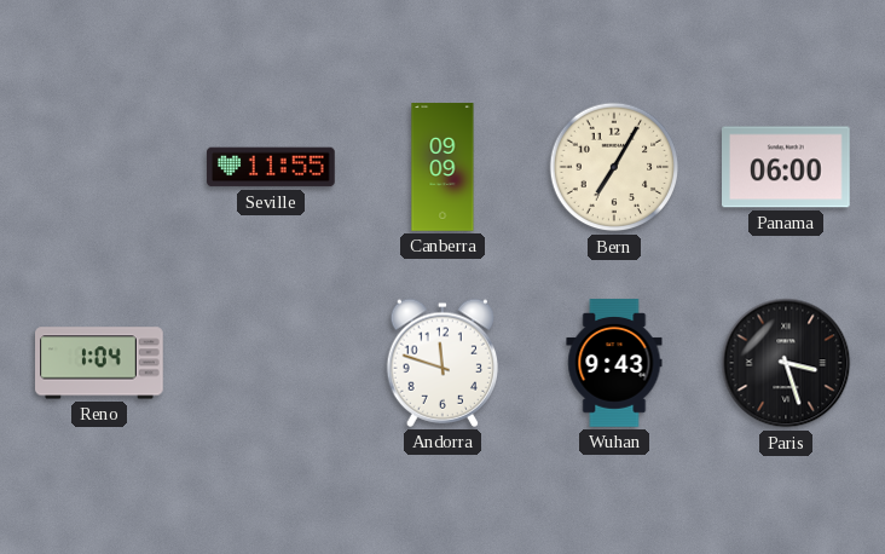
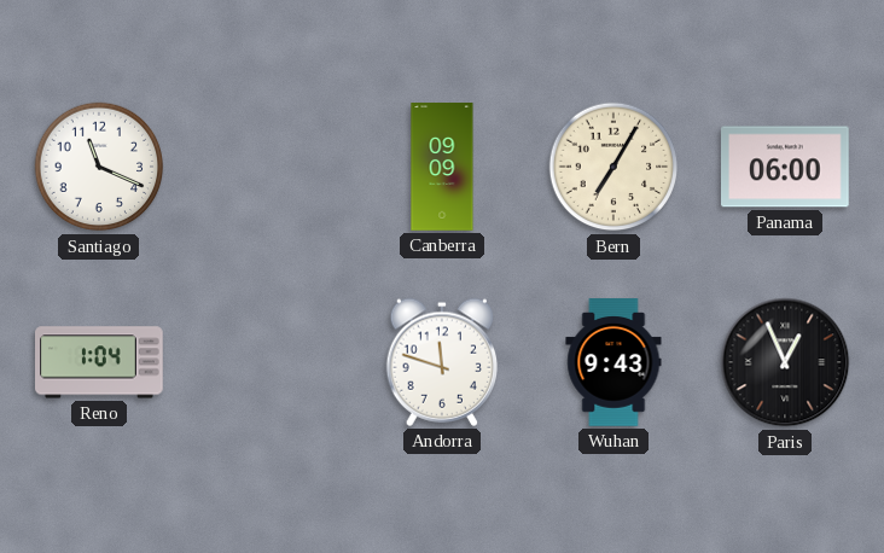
Santiago: none -> 11:19
Seville: 11:55 -> none
Paris: 3:27 -> 12:56
